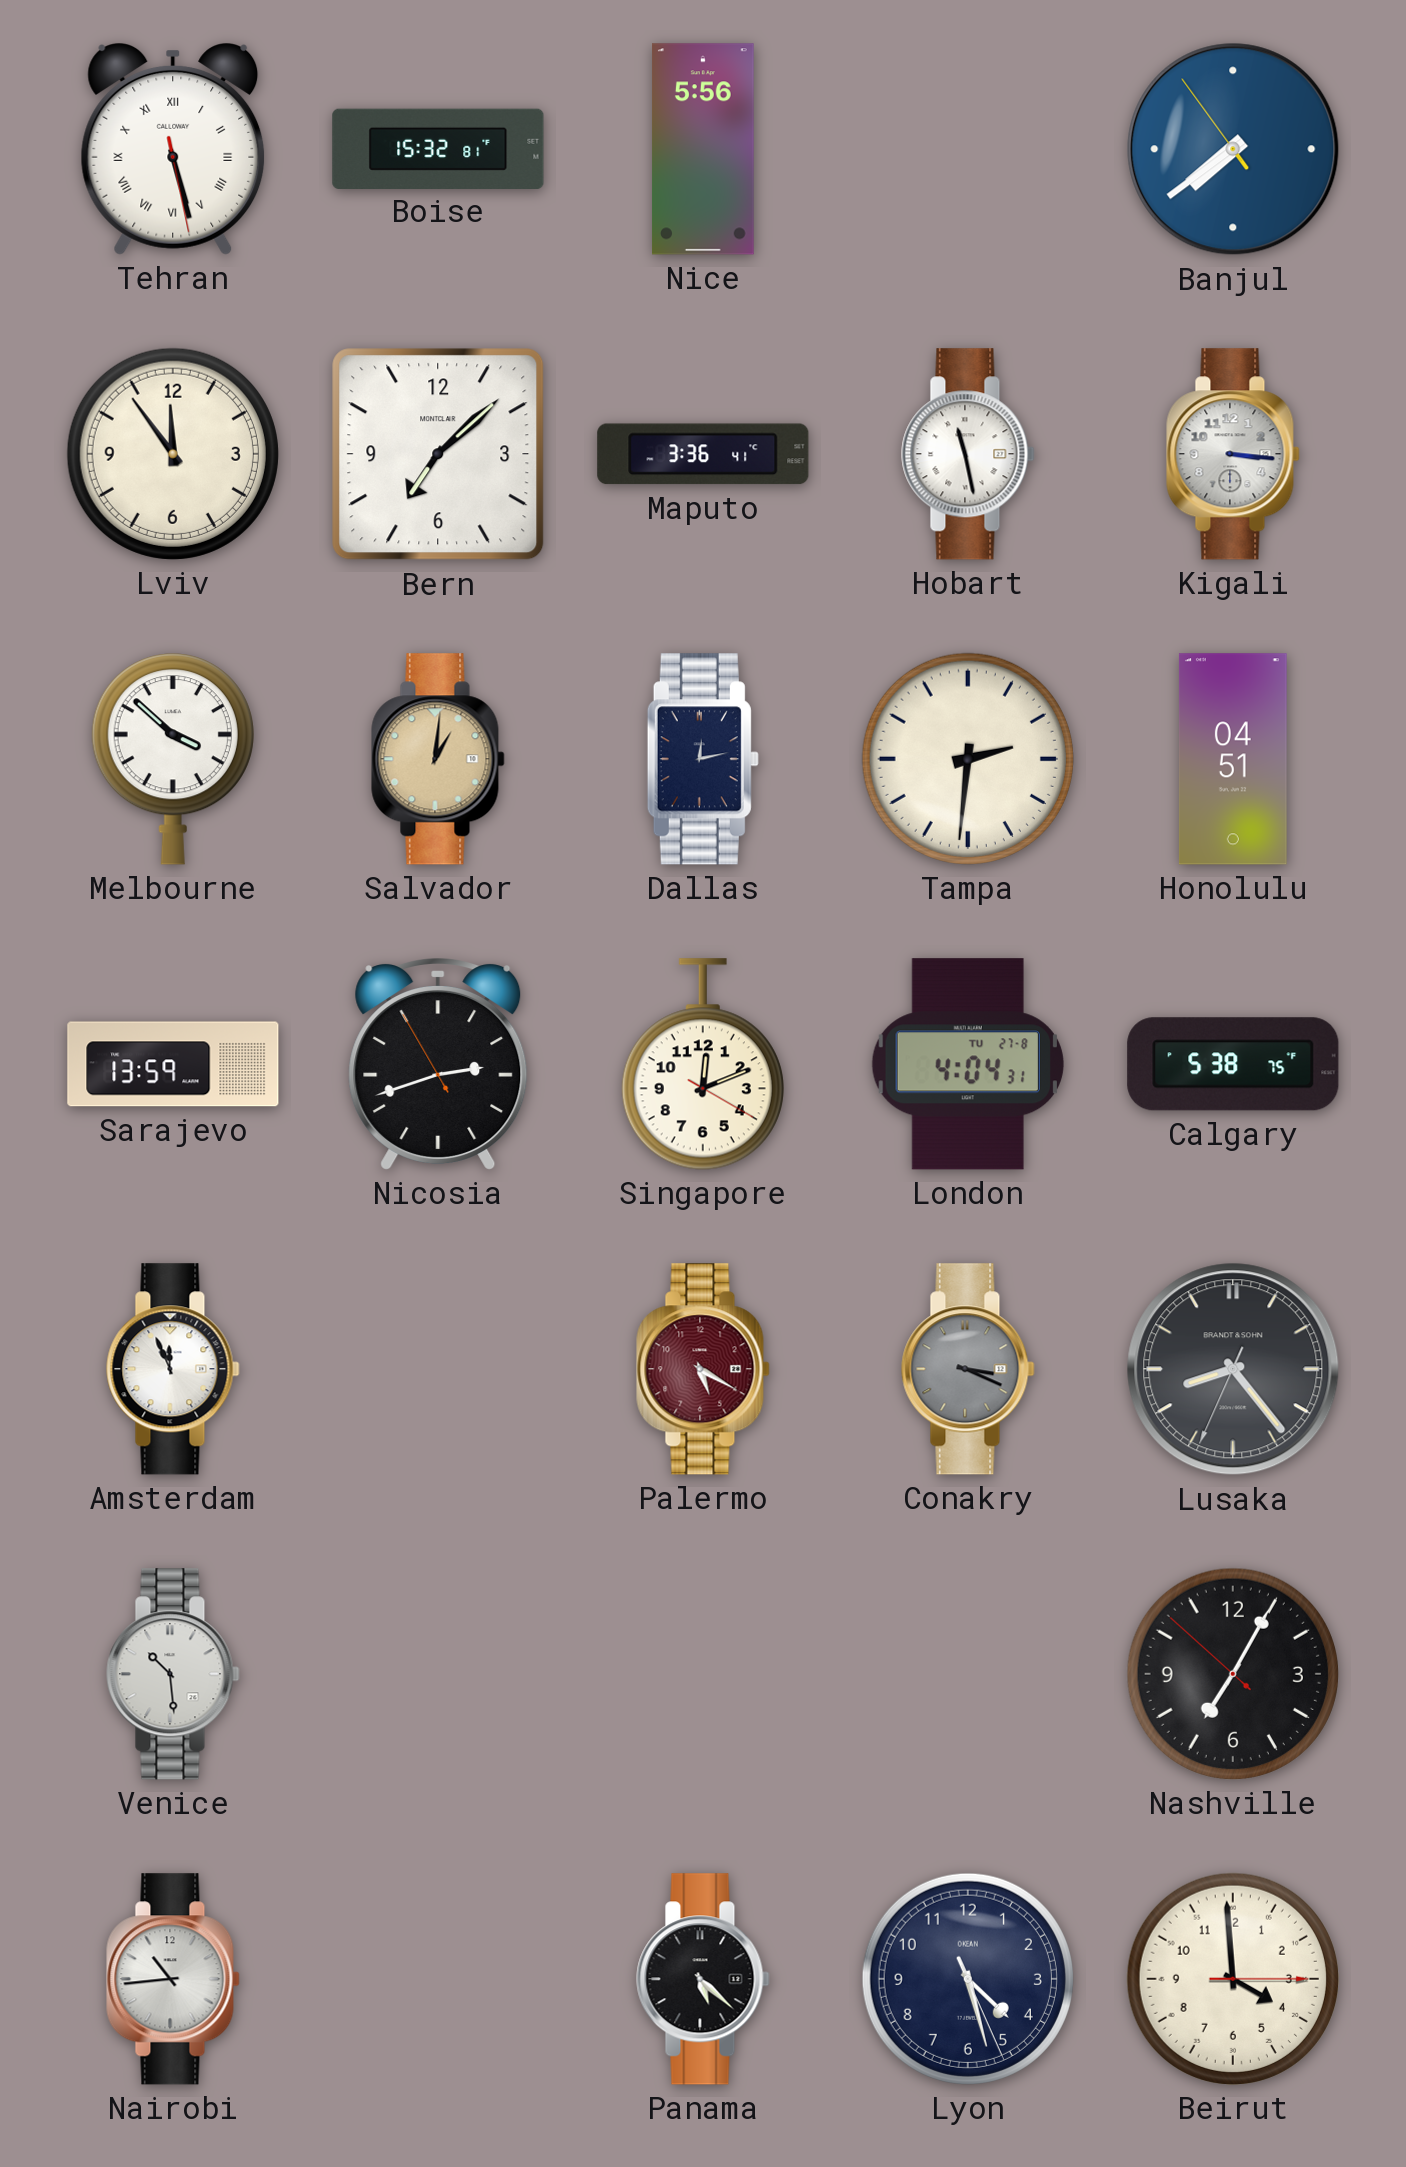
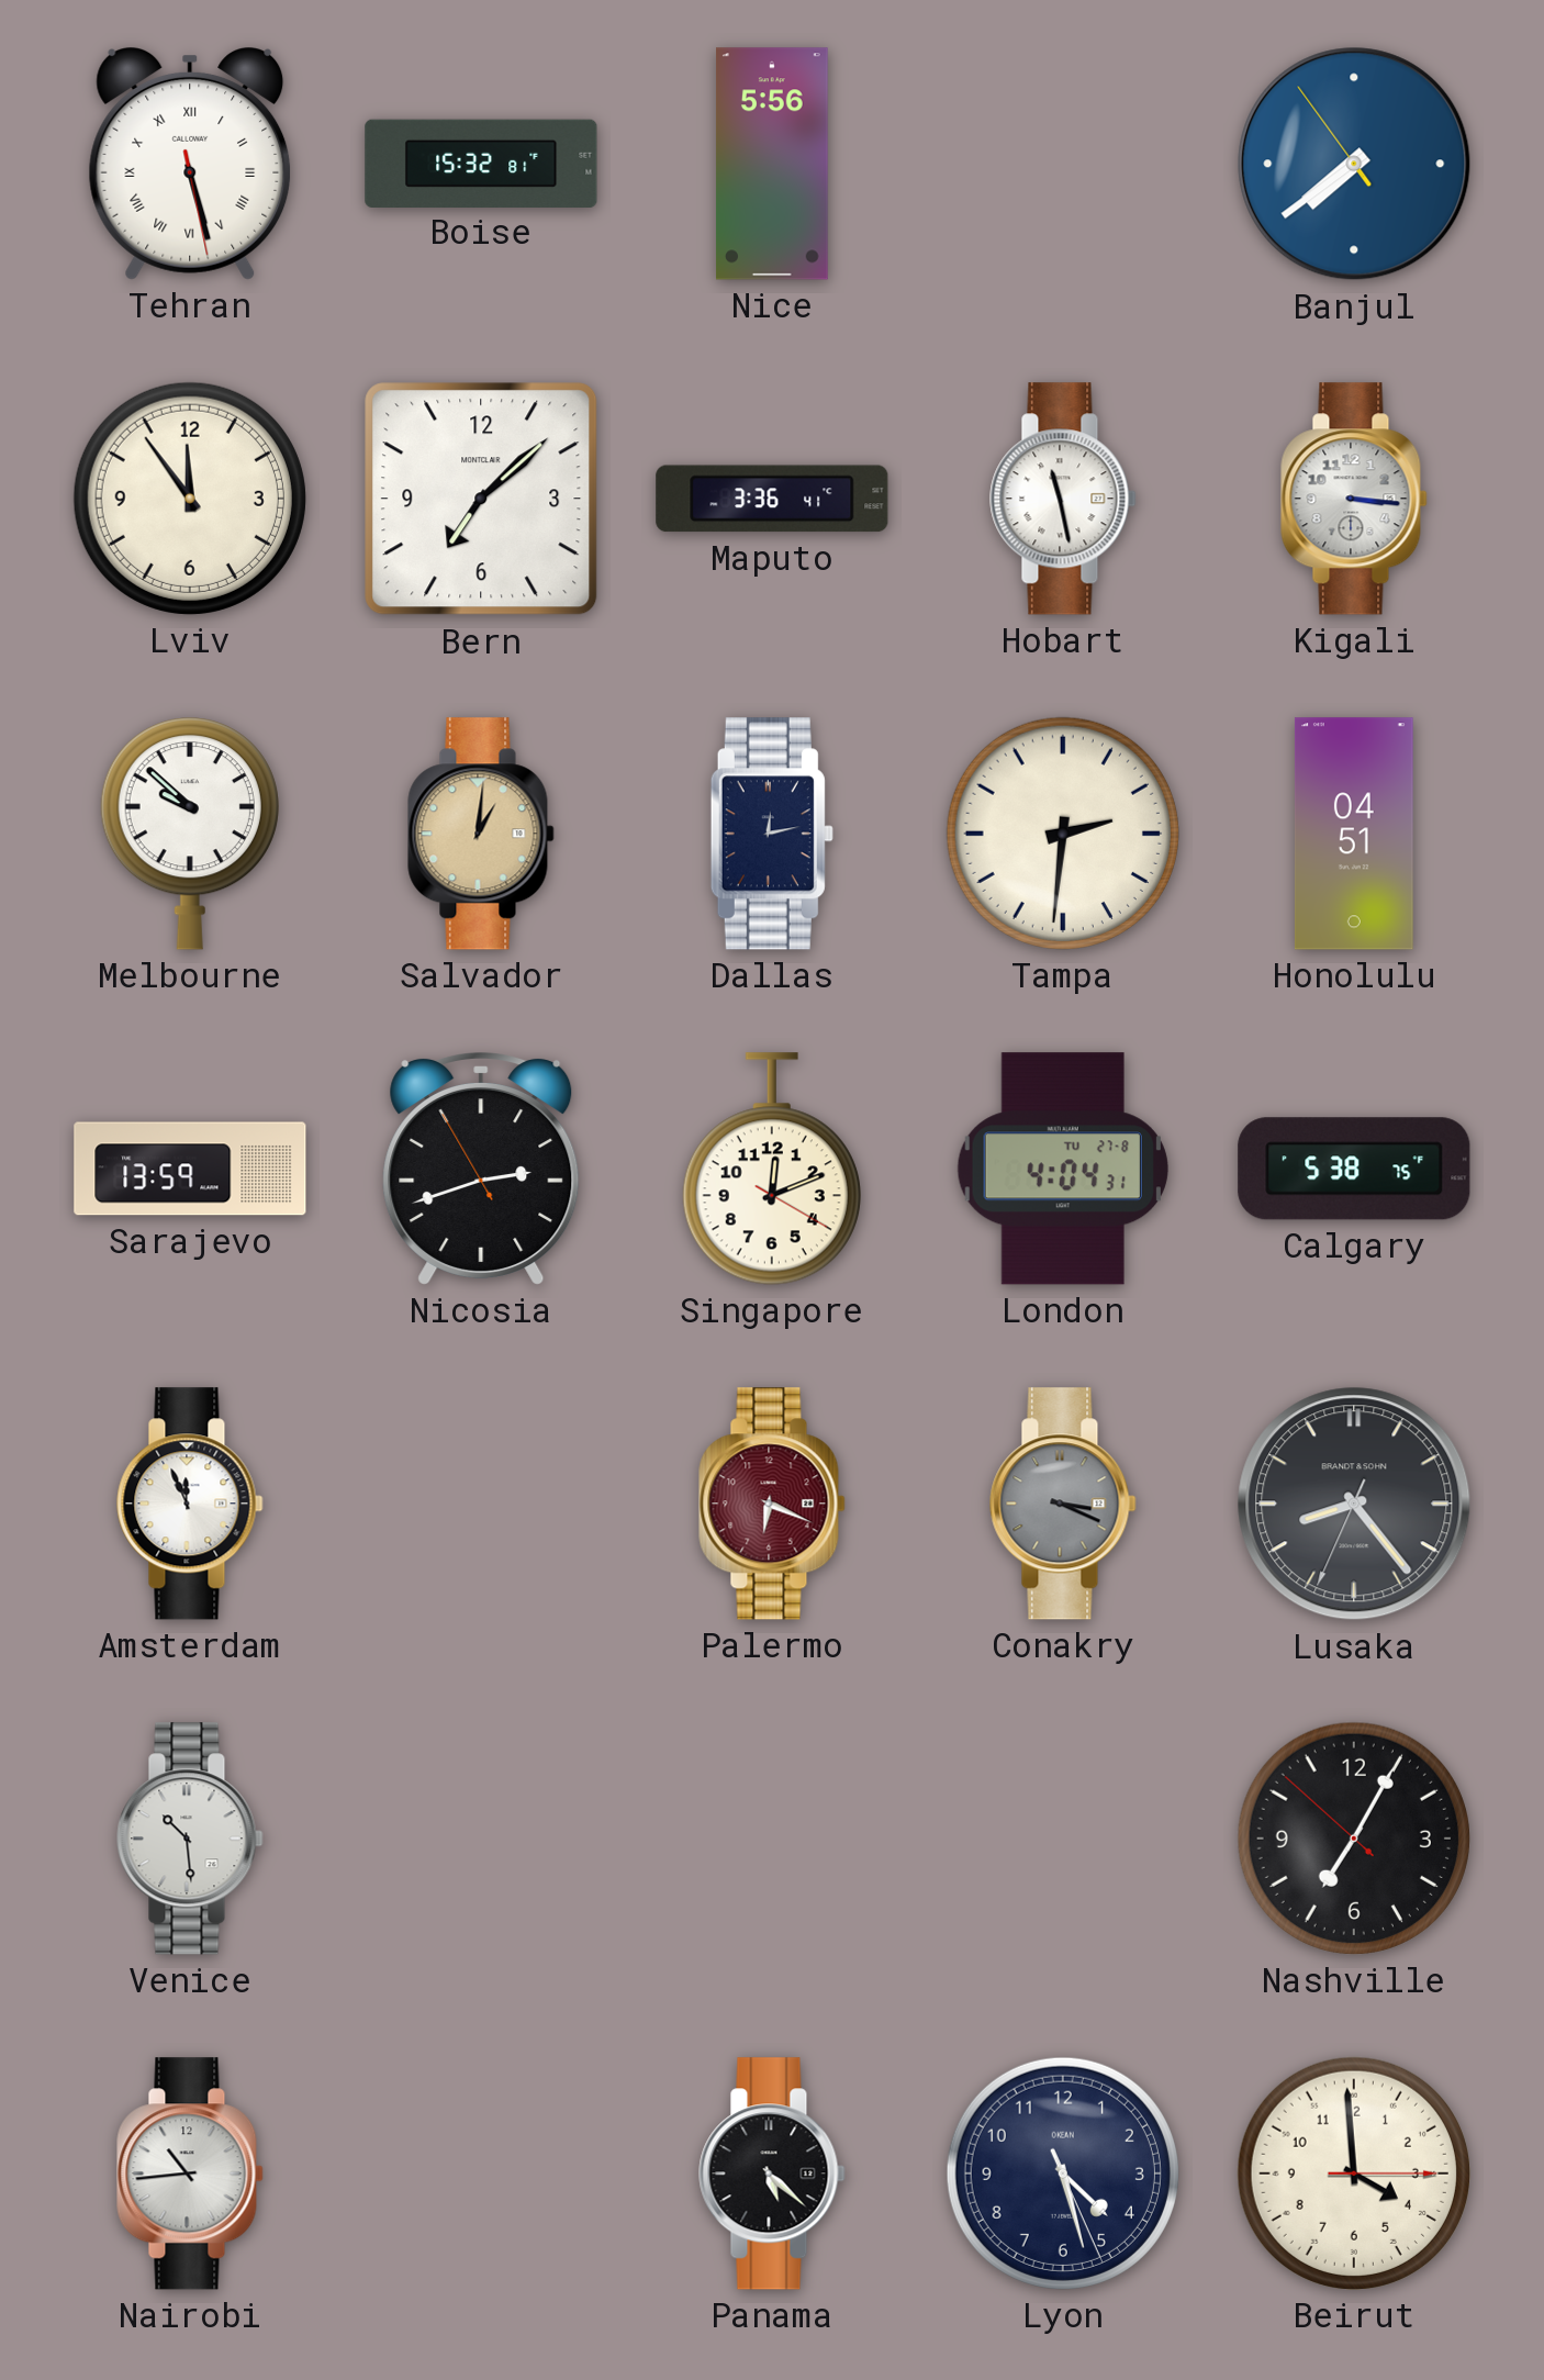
Melbourne: 3:52 -> 9:52
Palermo: 5:20 -> 6:19
